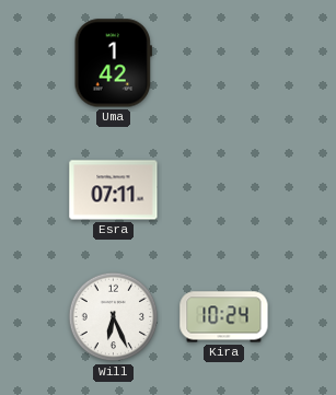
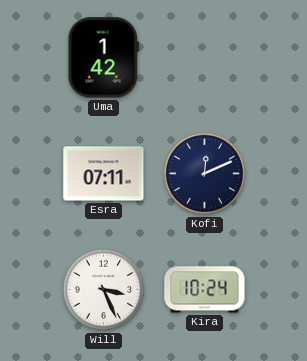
Kofi: none -> 12:11
Will: 6:26 -> 3:26
